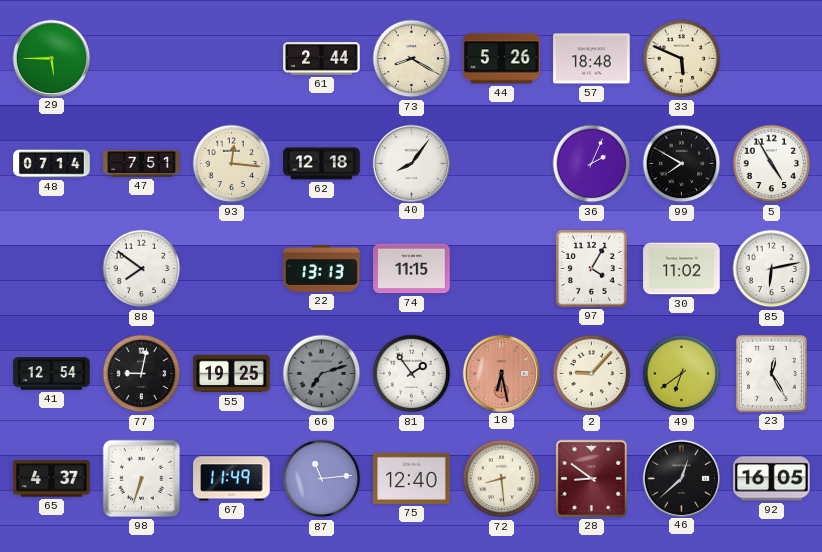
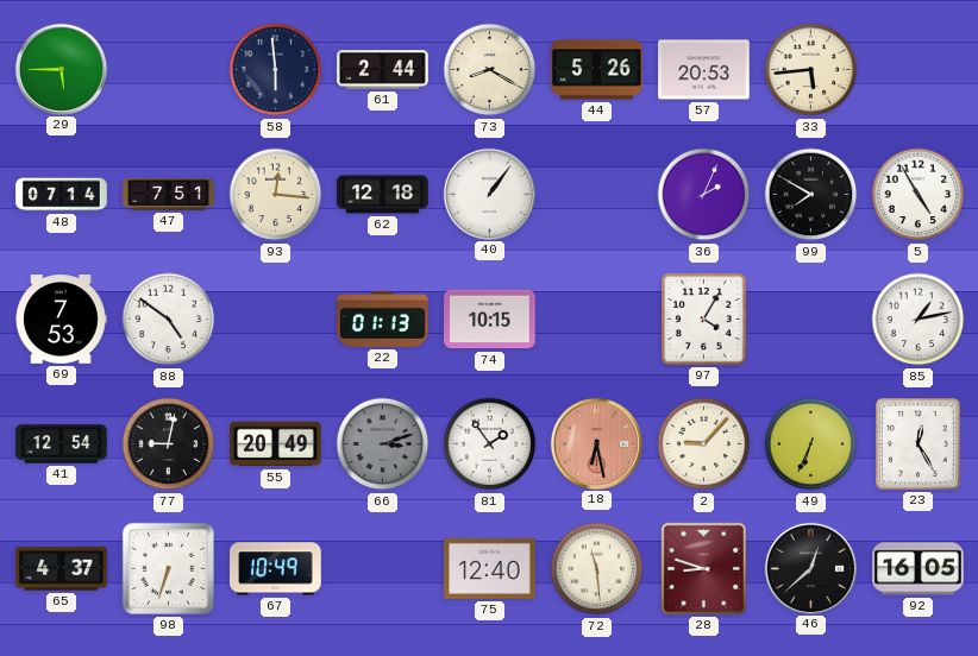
58: none -> 5:59
57: 18:48 -> 20:53
33: 5:49 -> 5:44
40: 8:06 -> 1:06
69: none -> 7:53
88: 7:51 -> 4:51
22: 13:13 -> 01:13
74: 11:15 -> 10:15
30: 11:02 -> none
85: 6:13 -> 1:13
55: 19:25 -> 20:49
66: 7:12 -> 3:12
49: 6:39 -> 6:34
67: 11:49 -> 10:49
87: 11:14 -> none
72: 8:29 -> 11:29
28: 8:51 -> 8:48
